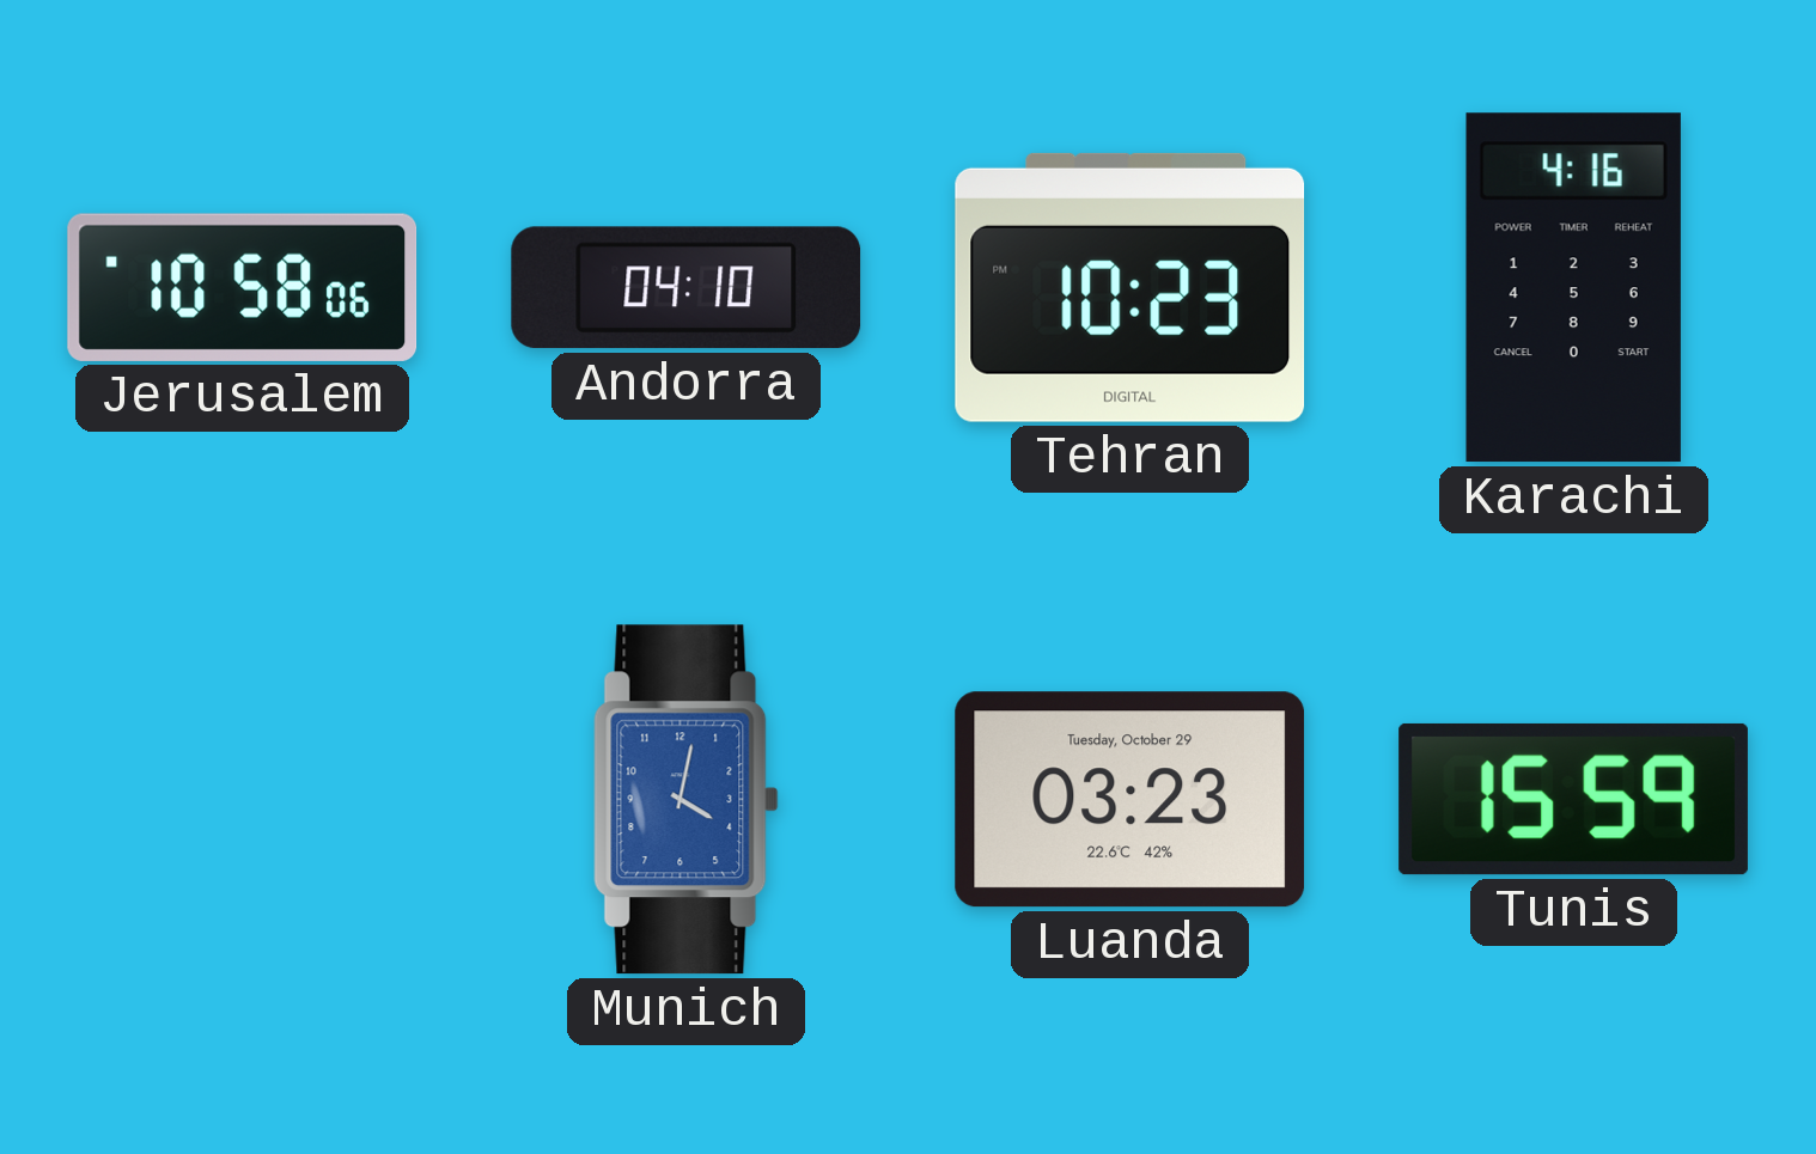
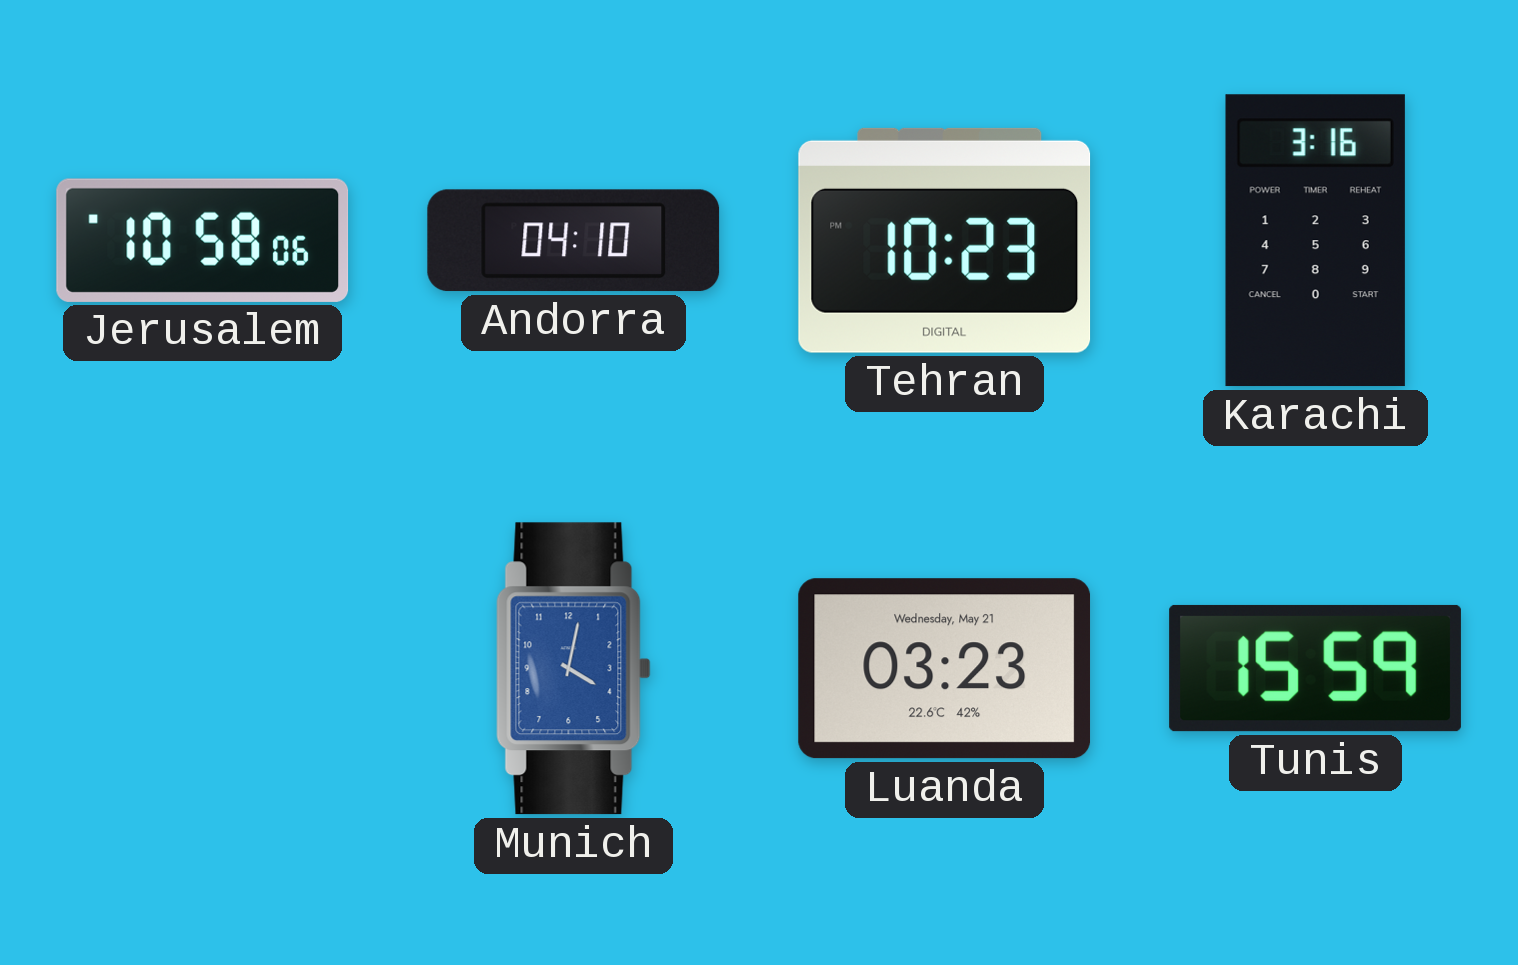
Karachi: 4:16 -> 3:16
Luanda date: Tuesday, October 29 -> Wednesday, May 21
